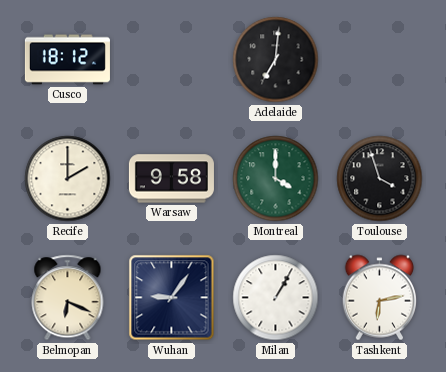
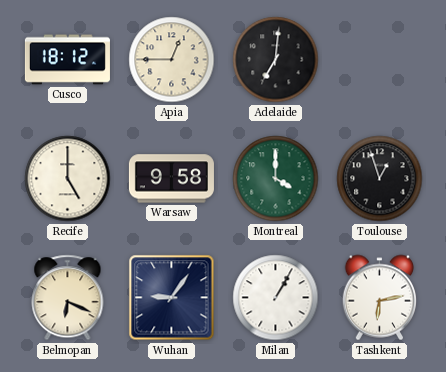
Apia: none -> 12:45
Recife: 2:00 -> 5:00
Toulouse: 3:57 -> 12:57
